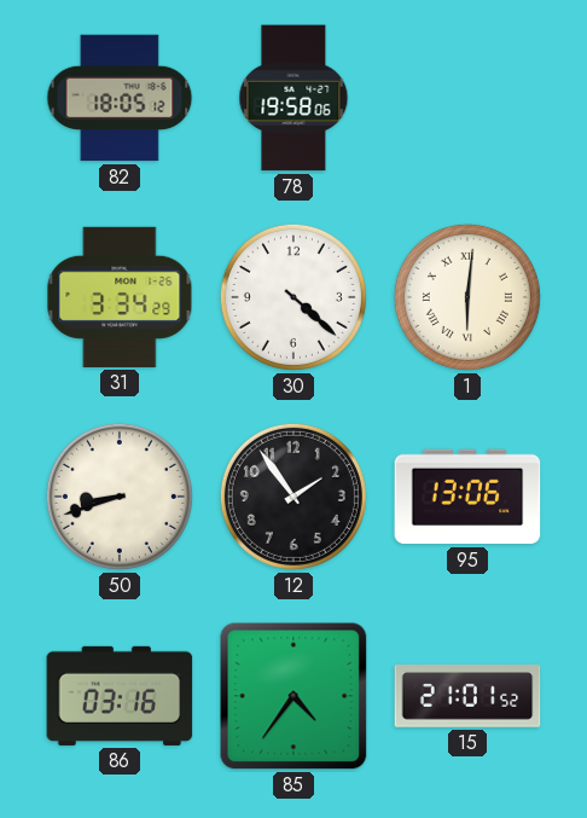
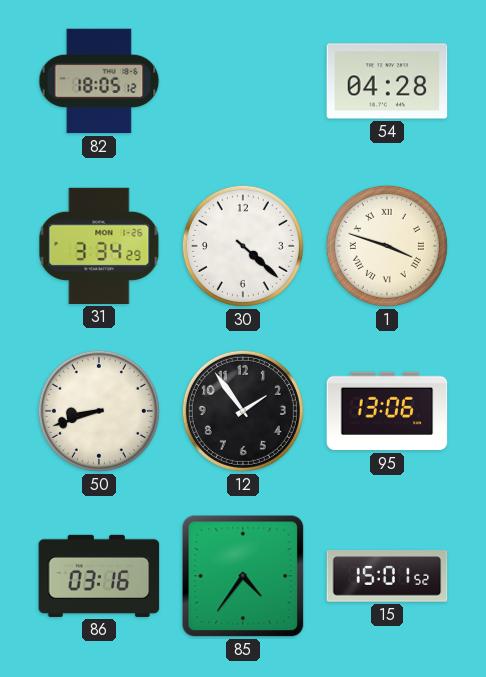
78: 19:58 -> none
54: none -> 04:28
1: 6:01 -> 3:48
15: 21:01 -> 15:01
